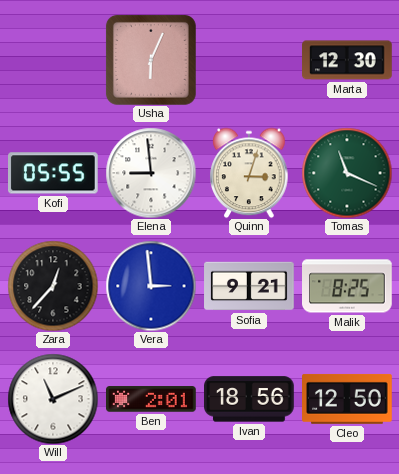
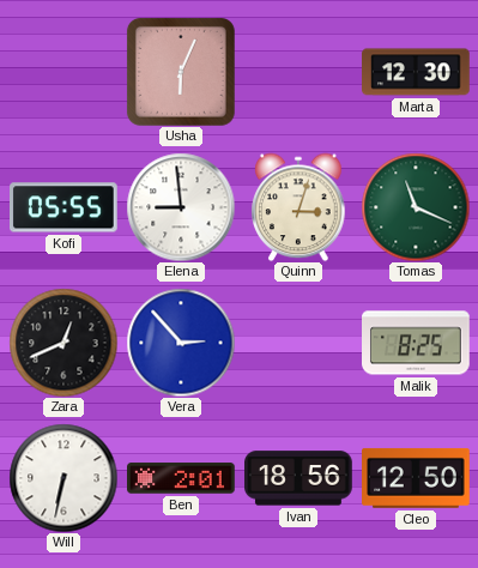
Zara: 12:37 -> 12:41
Vera: 2:59 -> 2:53
Sofia: 9:21 -> none
Will: 11:11 -> 6:32
